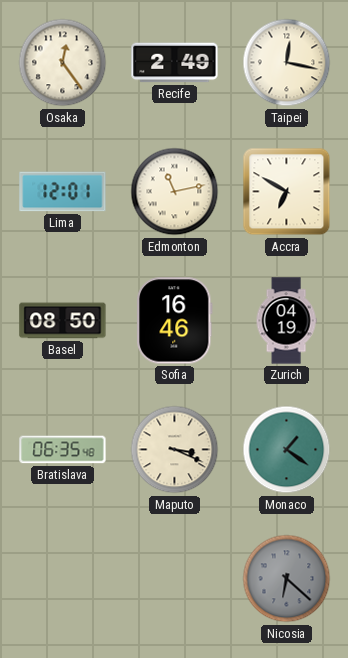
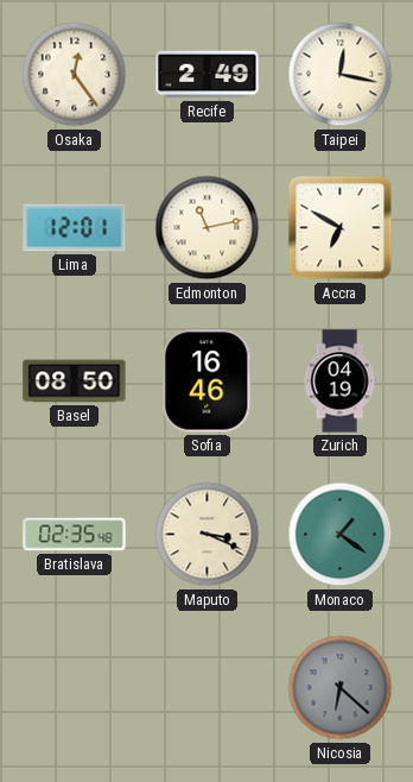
Bratislava: 06:35 -> 02:35
